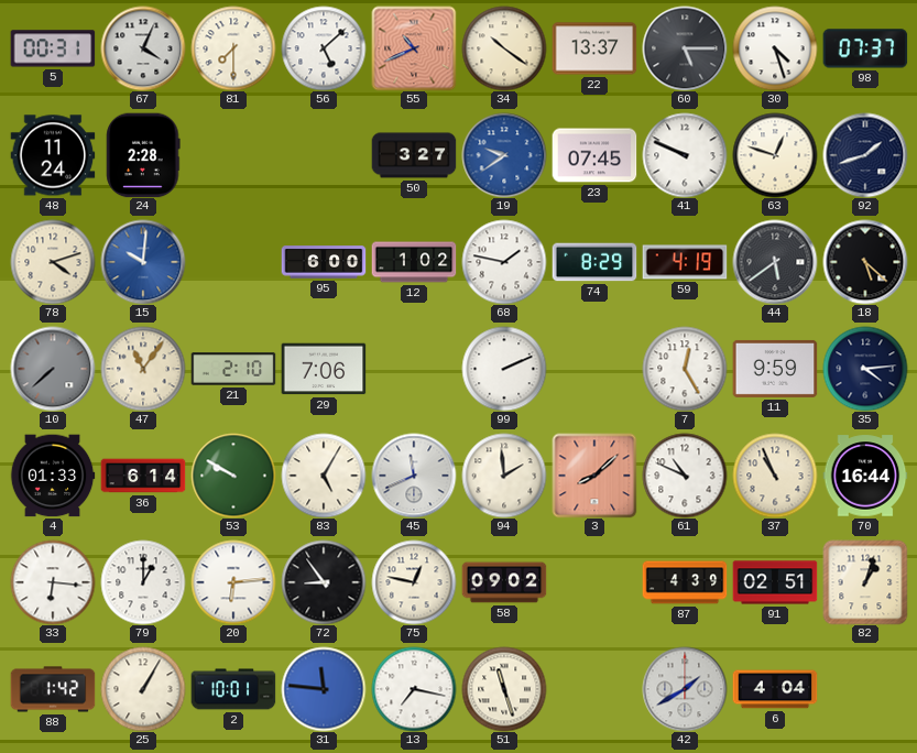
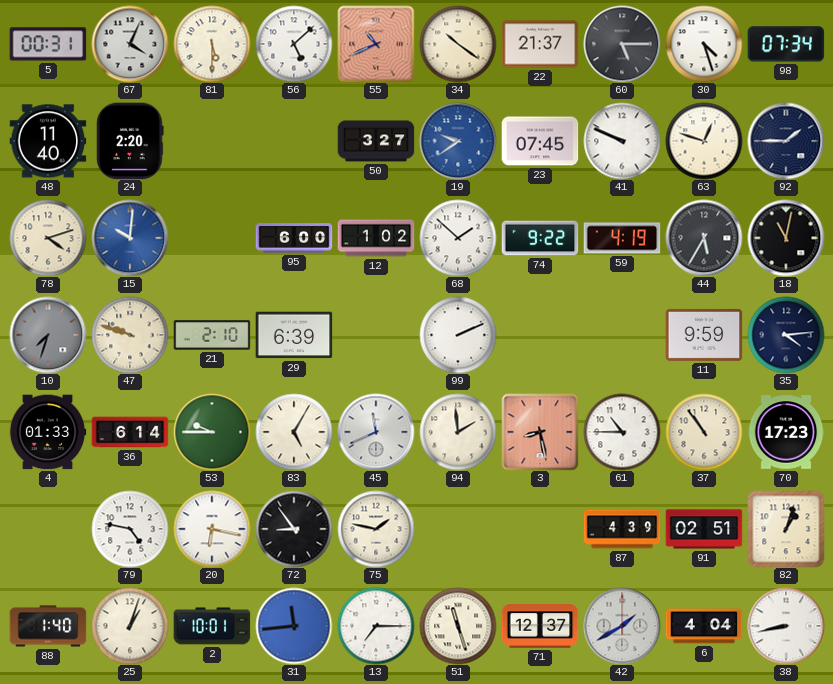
81: 7:30 -> 5:30
22: 13:37 -> 21:37
98: 07:37 -> 07:34
48: 11:24 -> 11:40
24: 2:28 -> 2:20
92: 1:42 -> 1:45
68: 1:47 -> 1:52
74: 8:29 -> 9:22
44: 5:39 -> 5:35
18: 5:22 -> 11:02
10: 7:38 -> 7:33
47: 11:06 -> 9:48
29: 7:06 -> 6:39
7: 12:25 -> none
53: 9:50 -> 9:45
3: 8:08 -> 8:28
61: 10:49 -> 10:45
37: 10:56 -> 10:54
70: 16:44 -> 17:23
33: 6:16 -> none
79: 1:00 -> 4:47
20: 6:14 -> 6:17
75: 12:47 -> 1:47
58: 09:02 -> none
88: 1:42 -> 1:40
25: 1:05 -> 1:03
31: 11:46 -> 11:44
13: 7:17 -> 7:15
71: none -> 12:37
38: none -> 8:43
